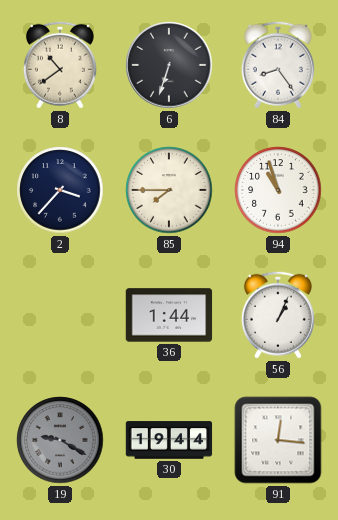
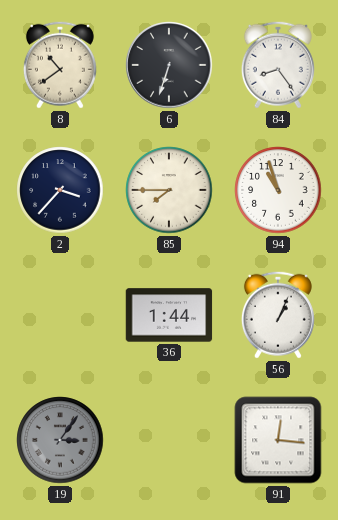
19: 9:20 -> 3:06
30: 19:44 -> none
